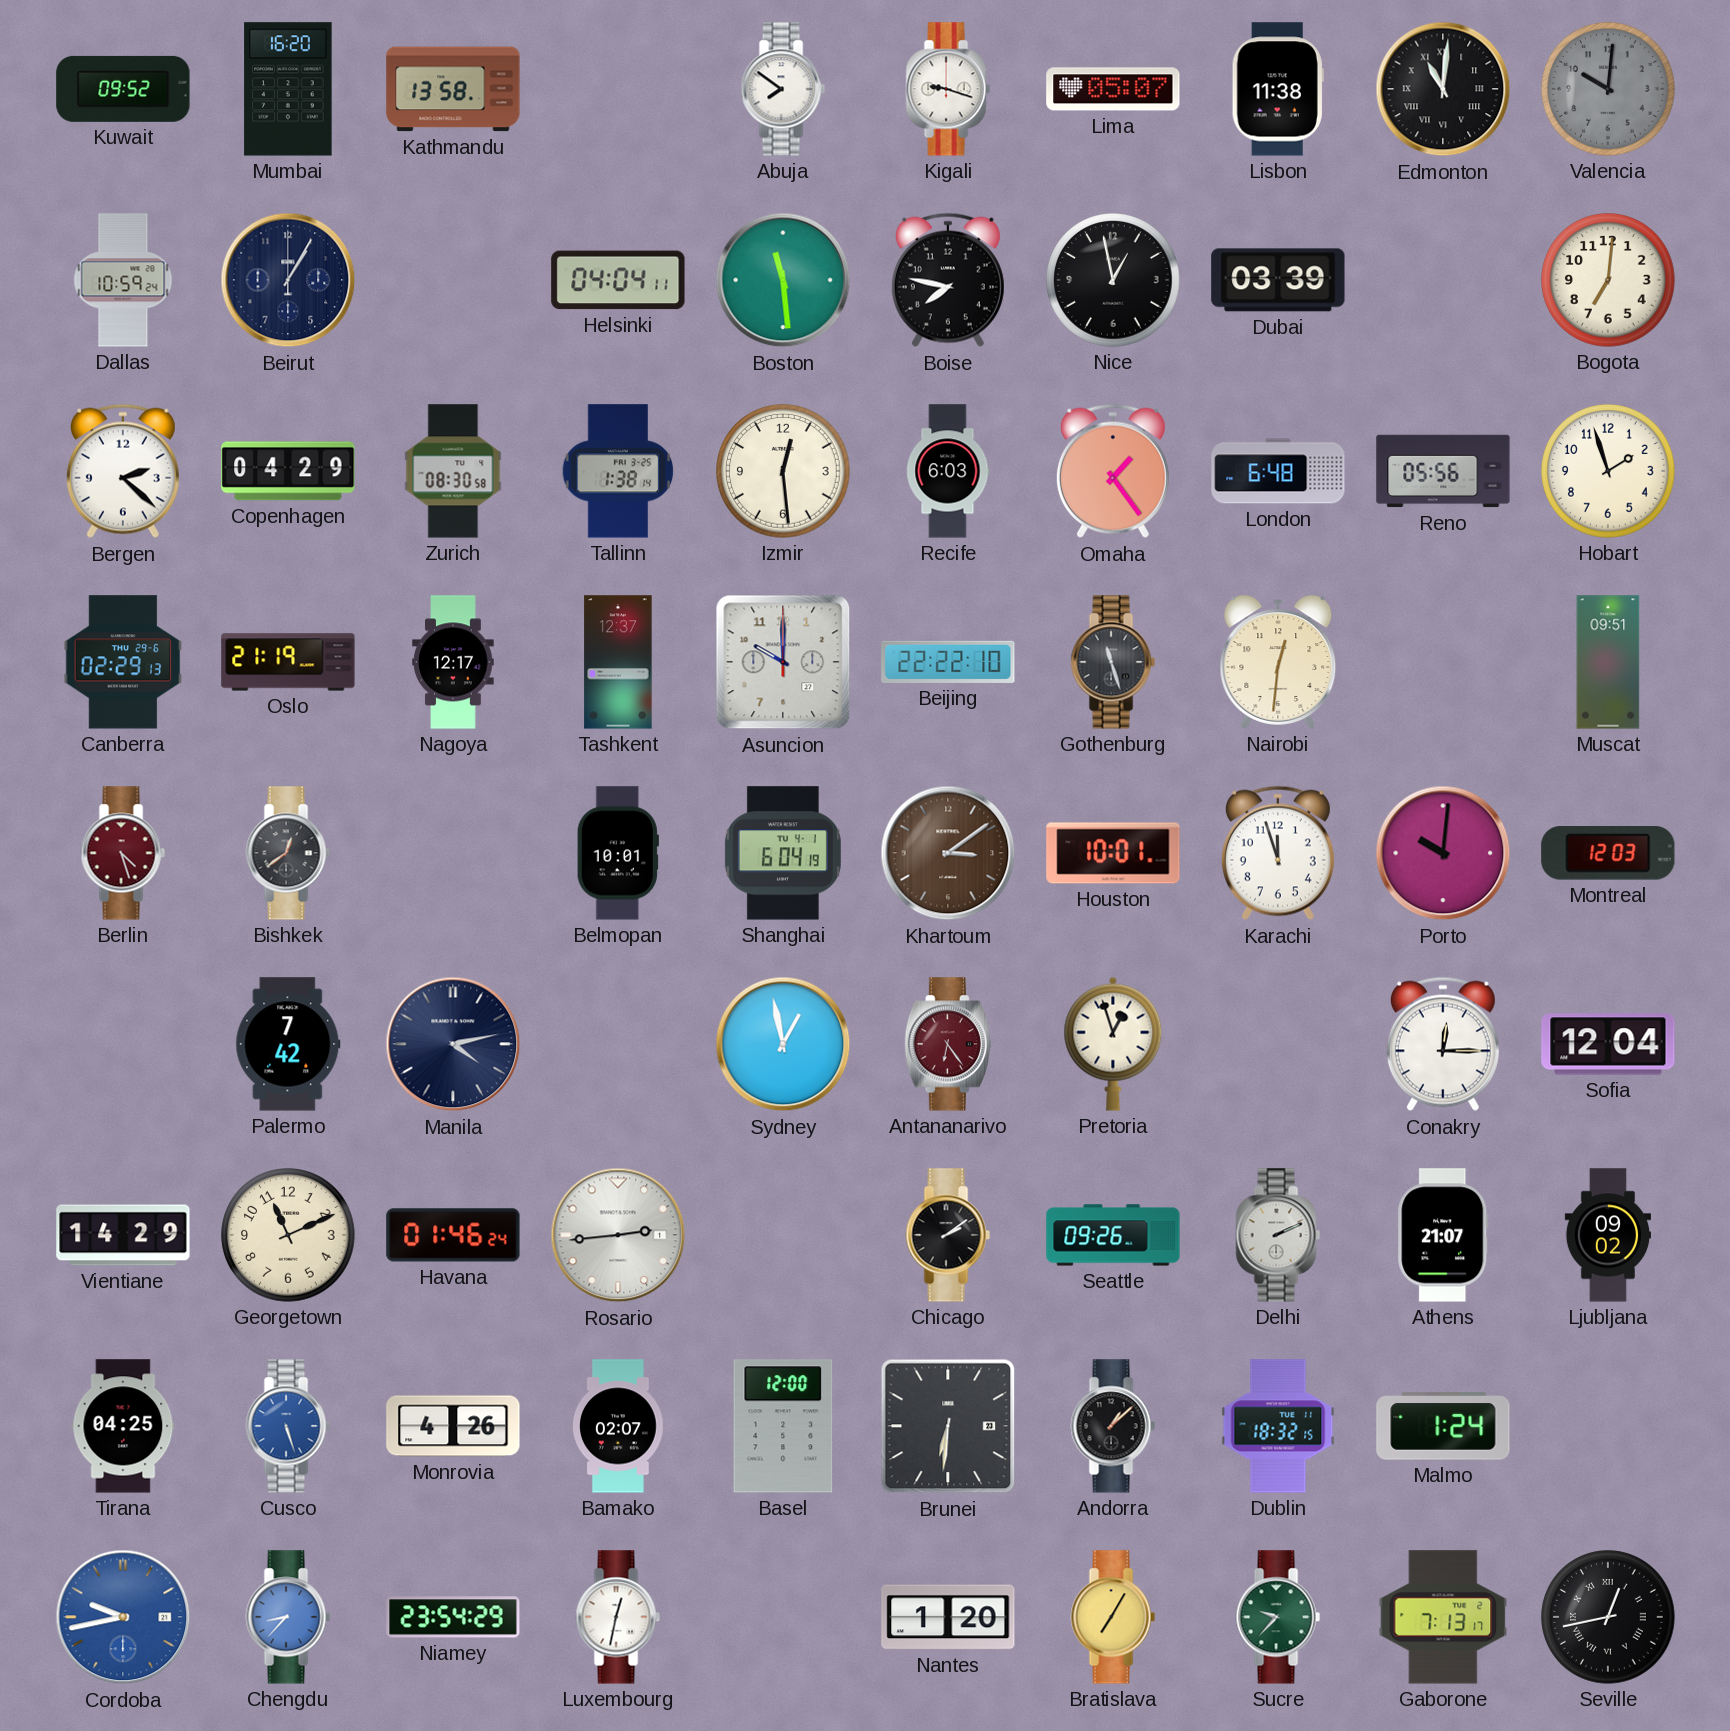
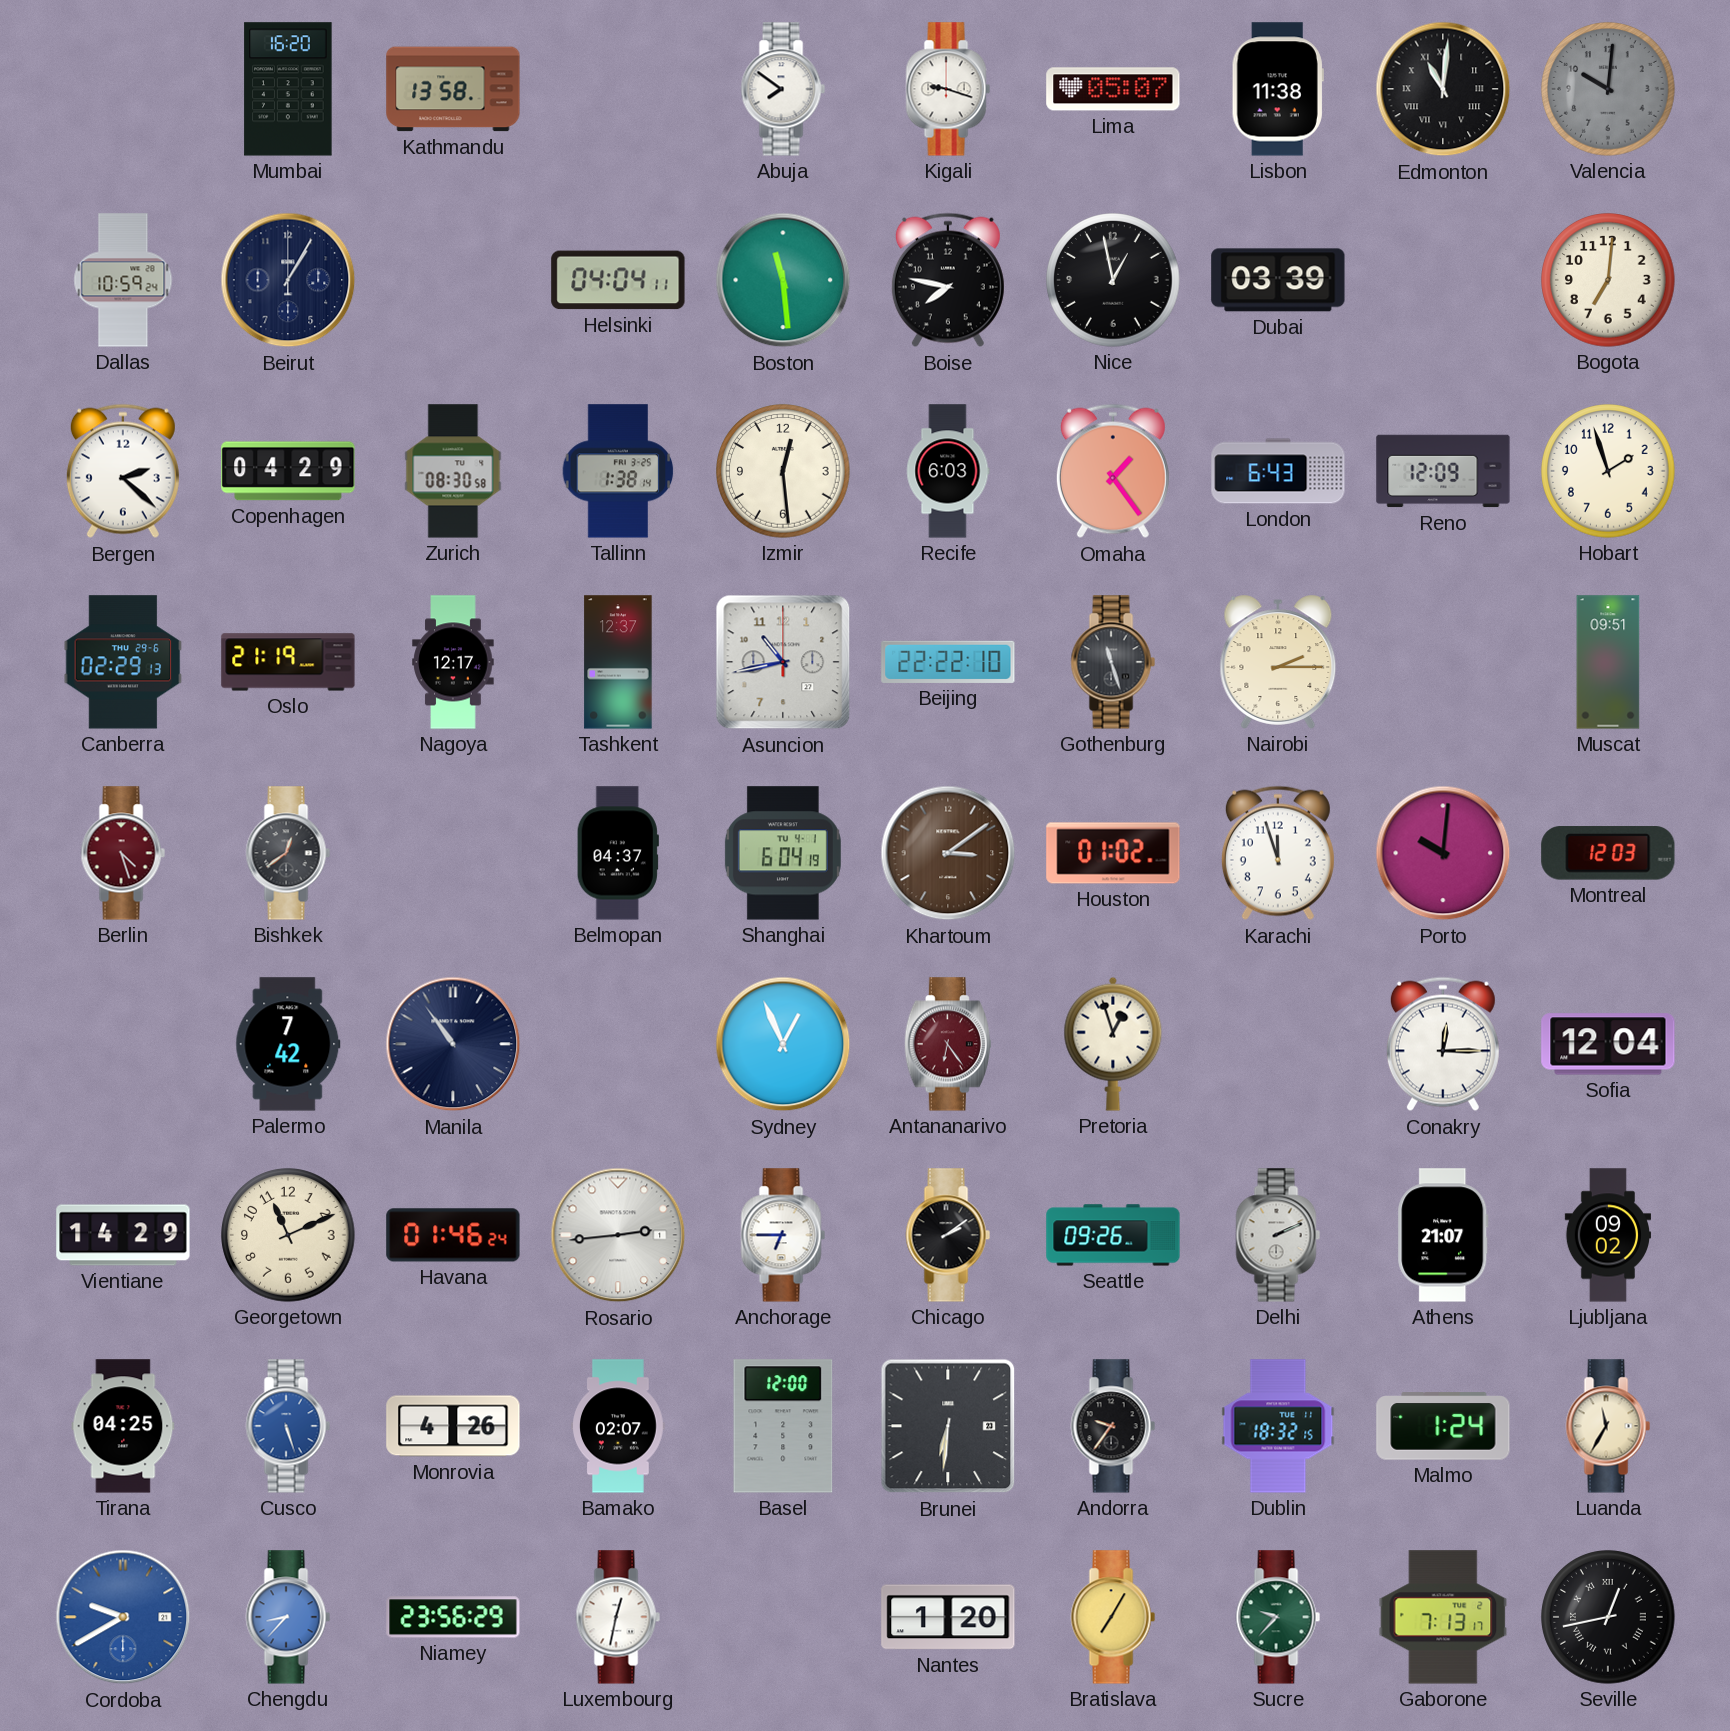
Kuwait: 09:52 -> none
London: 6:48 -> 6:43
Reno: 05:56 -> 12:09
Asuncion: 10:00 -> 10:43
Nairobi: 12:31 -> 2:15
Belmopan: 10:01 -> 04:37
Houston: 10:01 -> 01:02
Manila: 4:13 -> 10:54
Sydney: 12:58 -> 12:56
Anchorage: none -> 6:45
Andorra: 1:08 -> 9:36
Luanda: none -> 11:35
Cordoba: 9:43 -> 9:40
Niamey: 23:54 -> 23:56
